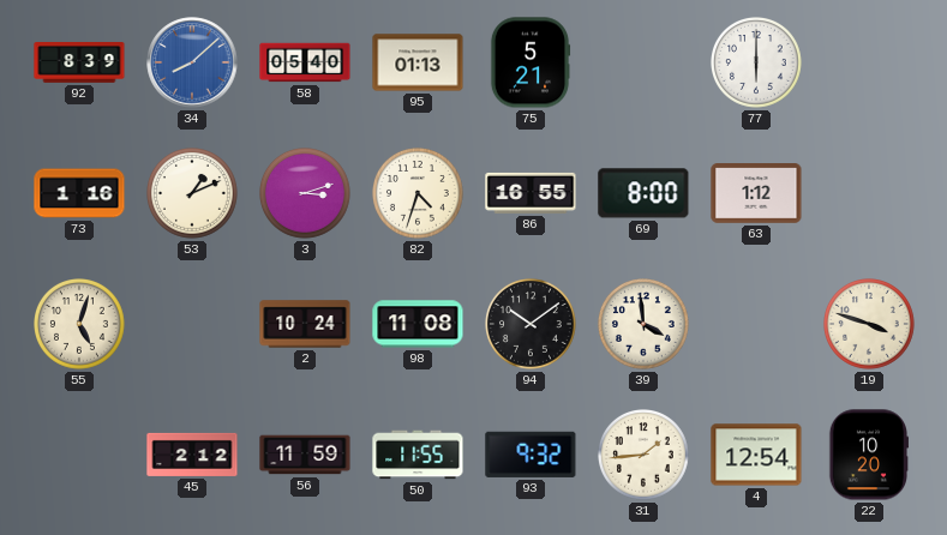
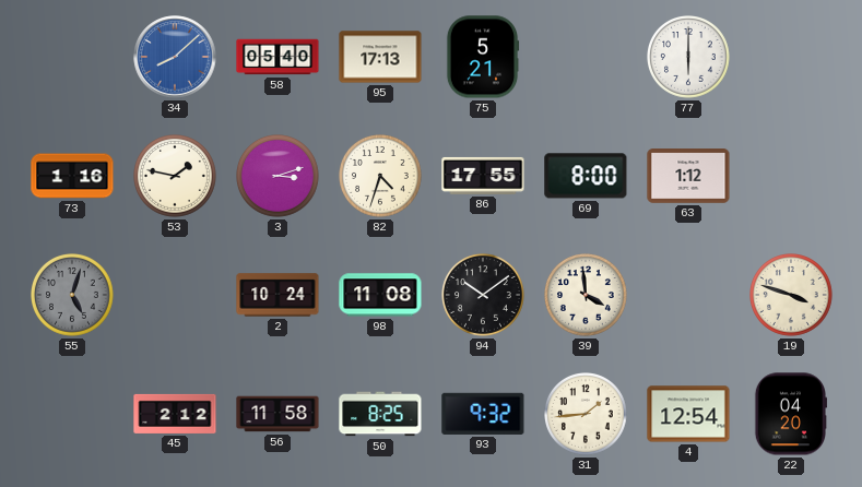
92: 8:39 -> none
95: 01:13 -> 17:13
53: 1:11 -> 1:47
86: 16:55 -> 17:55
55 dial: cream -> grey
56: 11:59 -> 11:58
50: 11:55 -> 8:25
22: 10:20 -> 04:20
